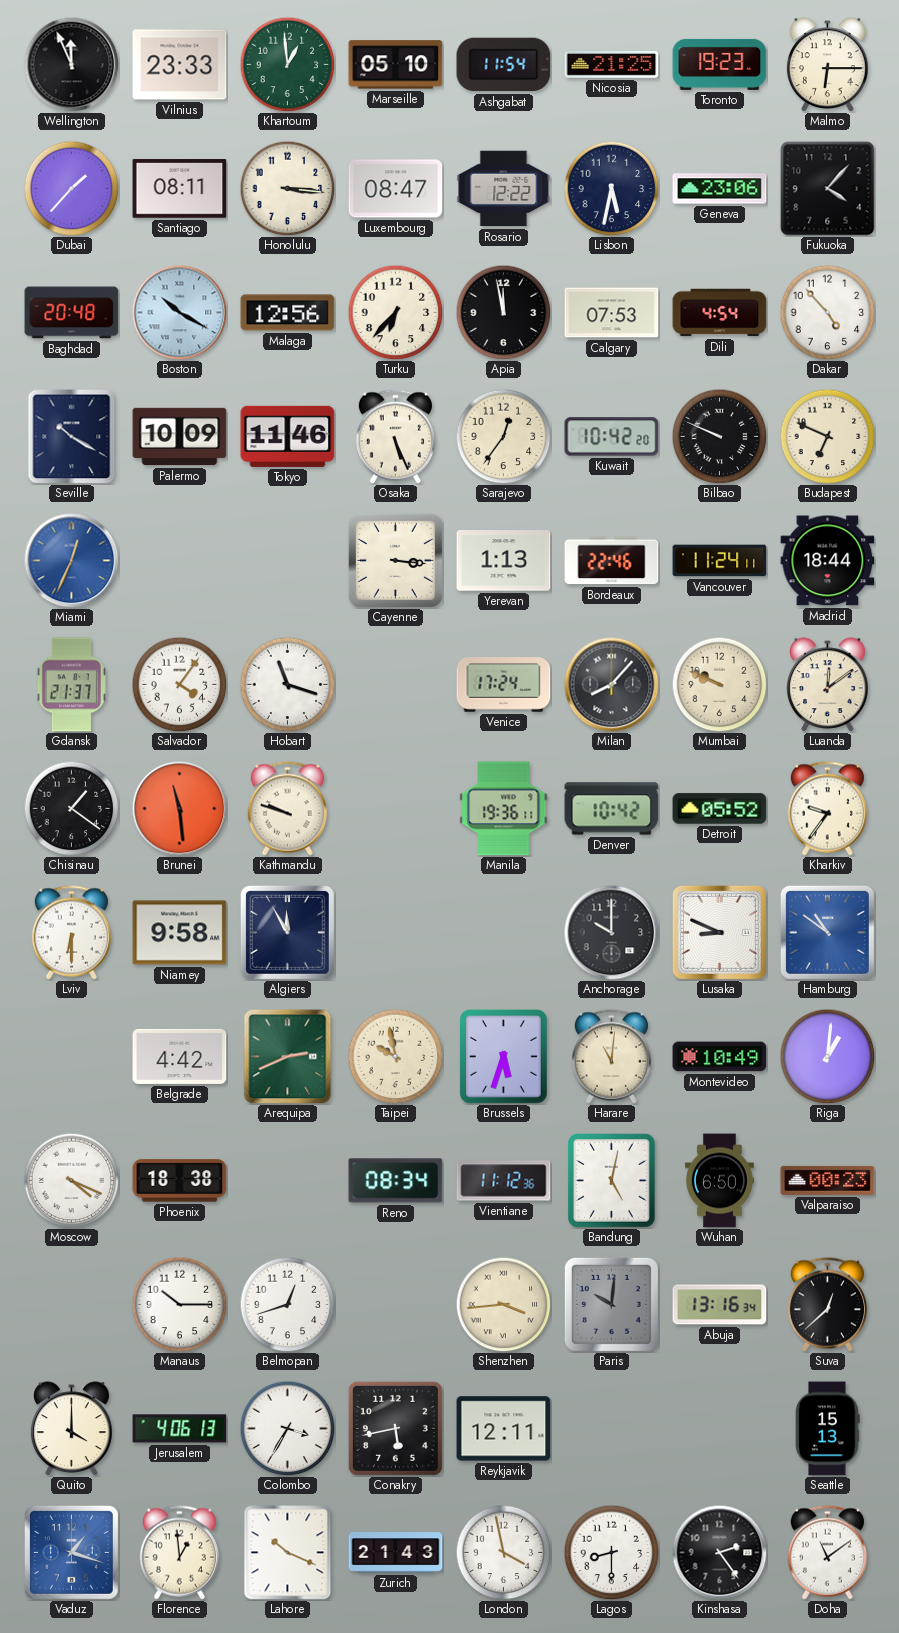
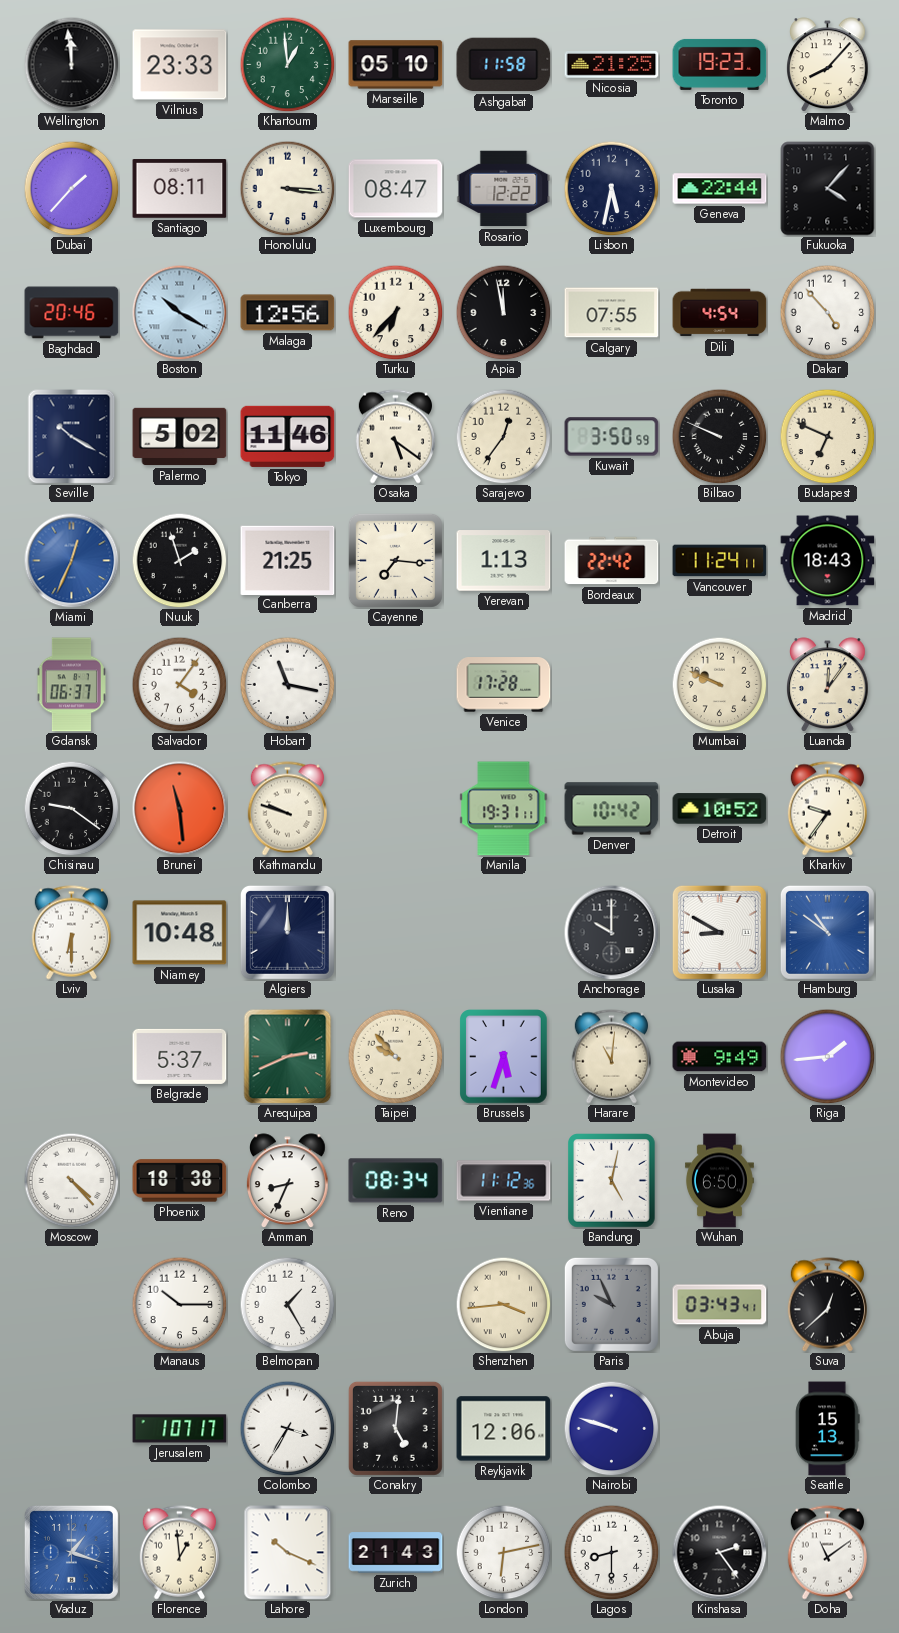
Wellington: 11:56 -> 11:59
Ashgabat: 11:54 -> 11:58
Malmo: 6:15 -> 8:07
Geneva: 23:06 -> 22:44
Baghdad: 20:48 -> 20:46
Calgary: 07:53 -> 07:55
Palermo: 10:09 -> 5:02
Osaka: 5:26 -> 5:21
Kuwait: 10:42 -> 3:50
Nuuk: none -> 1:57
Canberra: none -> 21:25
Cayenne: 3:16 -> 7:16
Bordeaux: 22:46 -> 22:42
Madrid: 18:44 -> 18:43
Gdansk: 21:37 -> 06:37
Hobart: 11:18 -> 11:17
Venice: 17:24 -> 17:28
Milan: 8:07 -> none
Luanda: 12:09 -> 12:06
Chisinau: 1:21 -> 9:21
Manila: 19:36 -> 19:31
Detroit: 05:52 -> 10:52
Niamey: 9:58 -> 10:48
Algiers: 11:55 -> 12:00
Lusaka: 8:49 -> 8:50
Belgrade: 4:42 -> 5:37
Taipei: 9:58 -> 9:53
Montevideo: 10:49 -> 9:49
Riga: 1:01 -> 1:44
Moscow: 4:19 -> 4:23
Amman: none -> 8:34
Valparaiso: 00:23 -> none
Belmopan: 12:42 -> 1:25
Paris: 10:01 -> 9:56
Abuja: 13:16 -> 03:43
Quito: 4:00 -> none
Jerusalem: 4:06 -> 1:07
Conakry: 5:43 -> 5:01
Reykjavik: 12:11 -> 12:06
Nairobi: none -> 9:48
London: 3:58 -> 6:13
